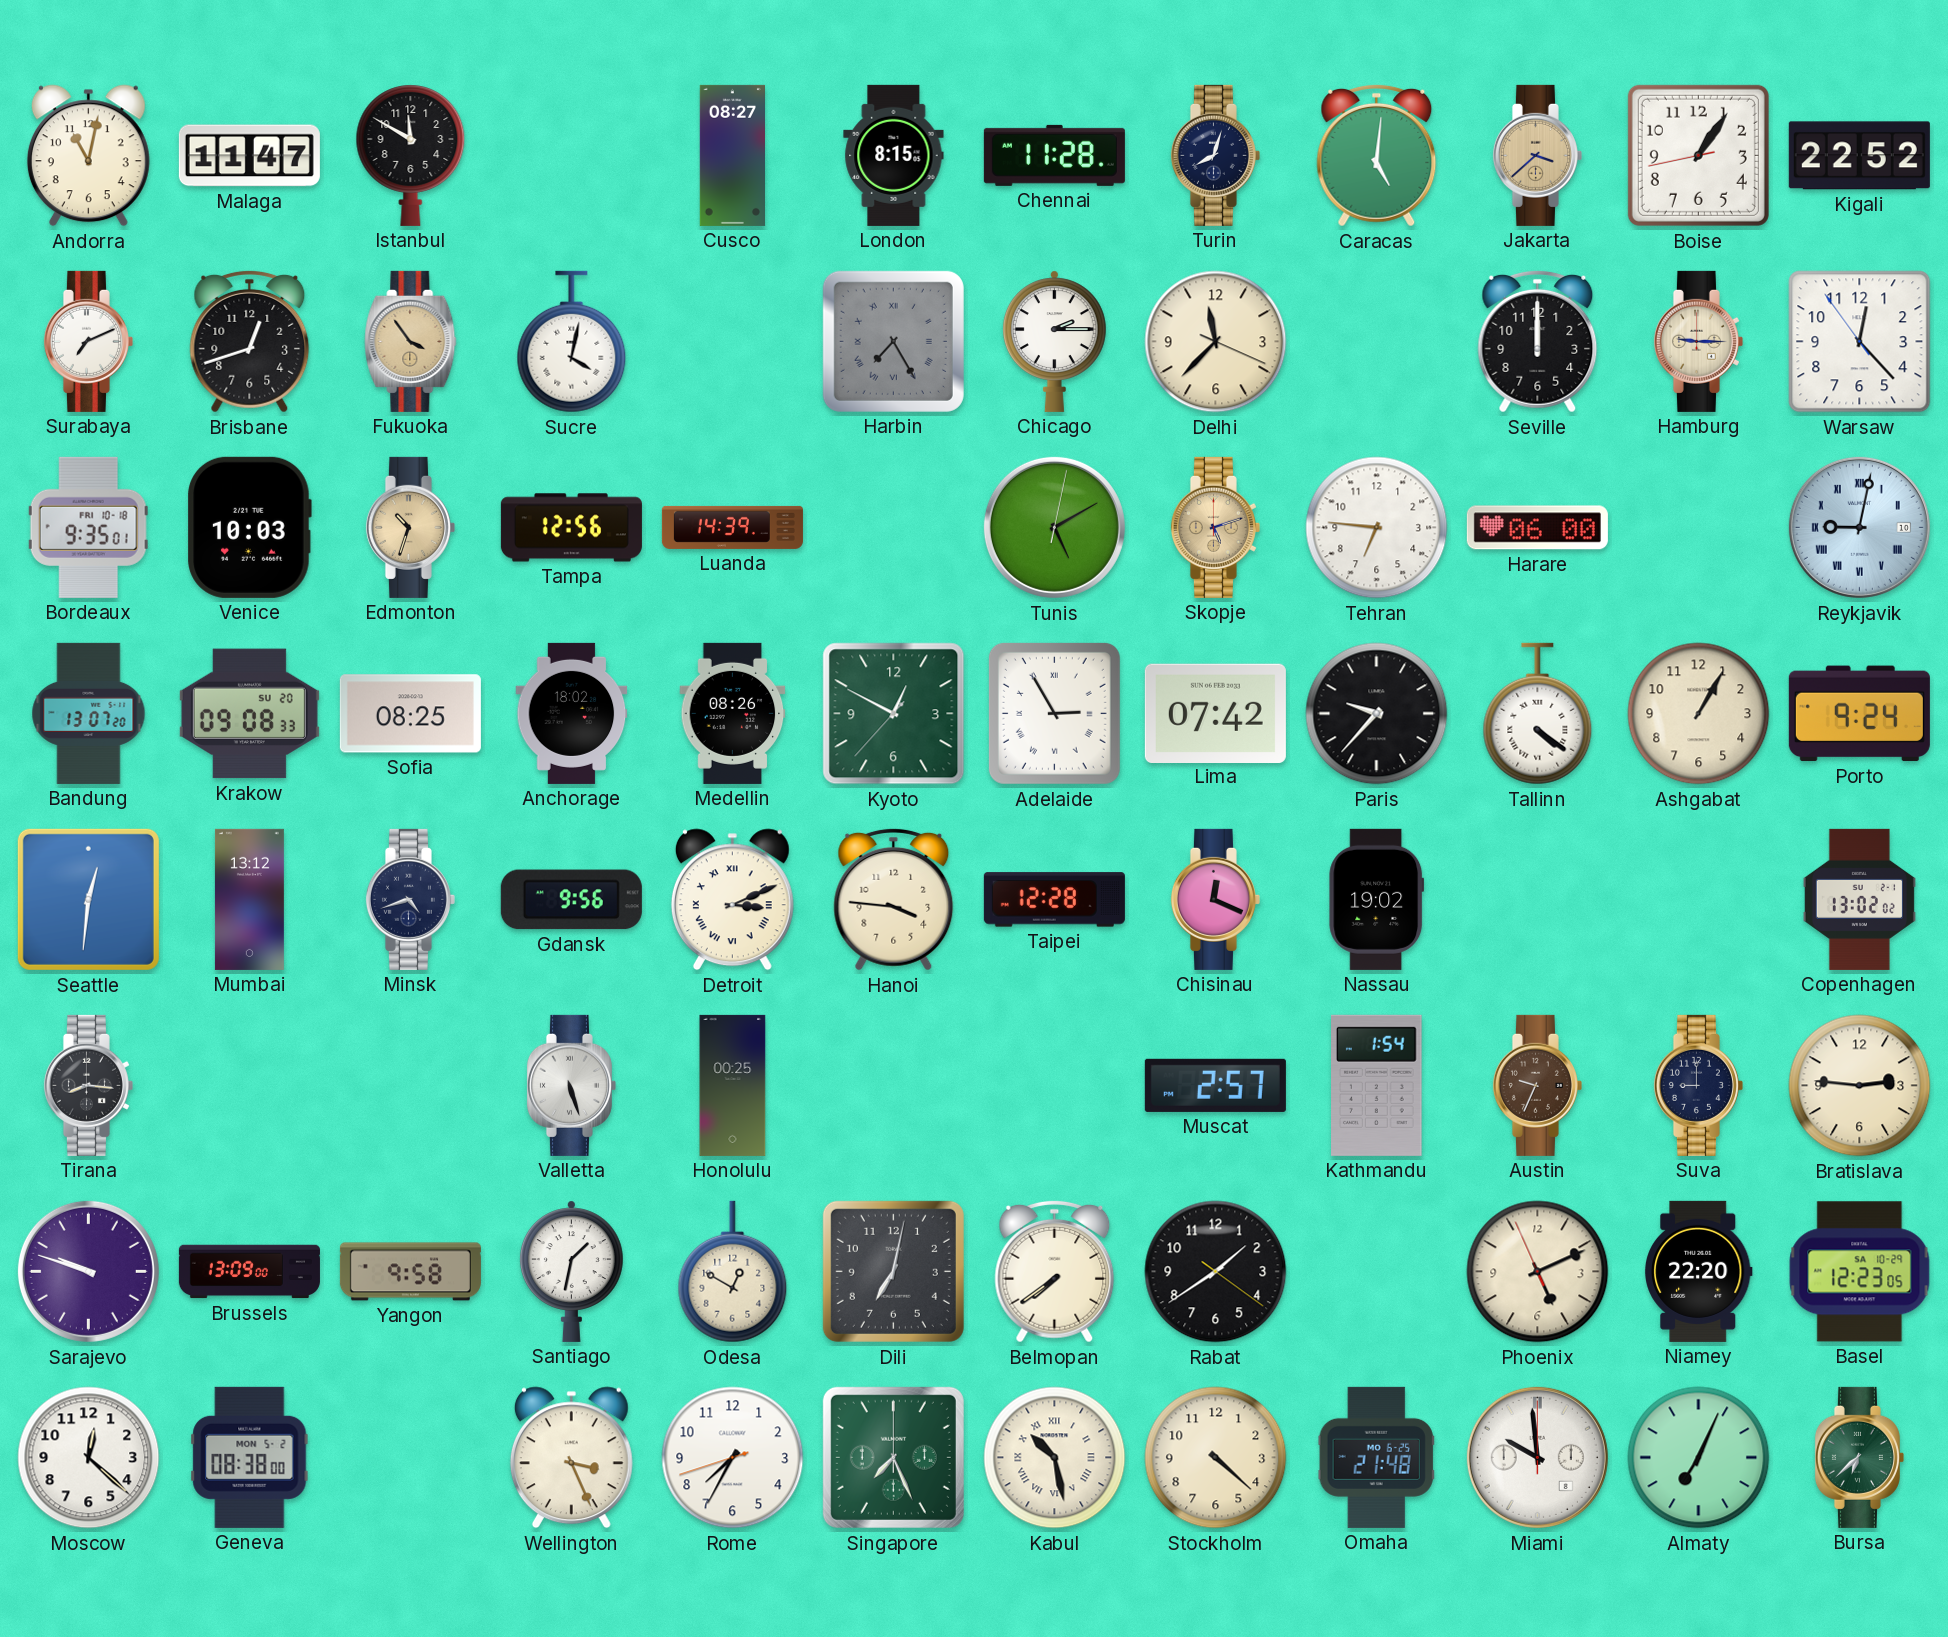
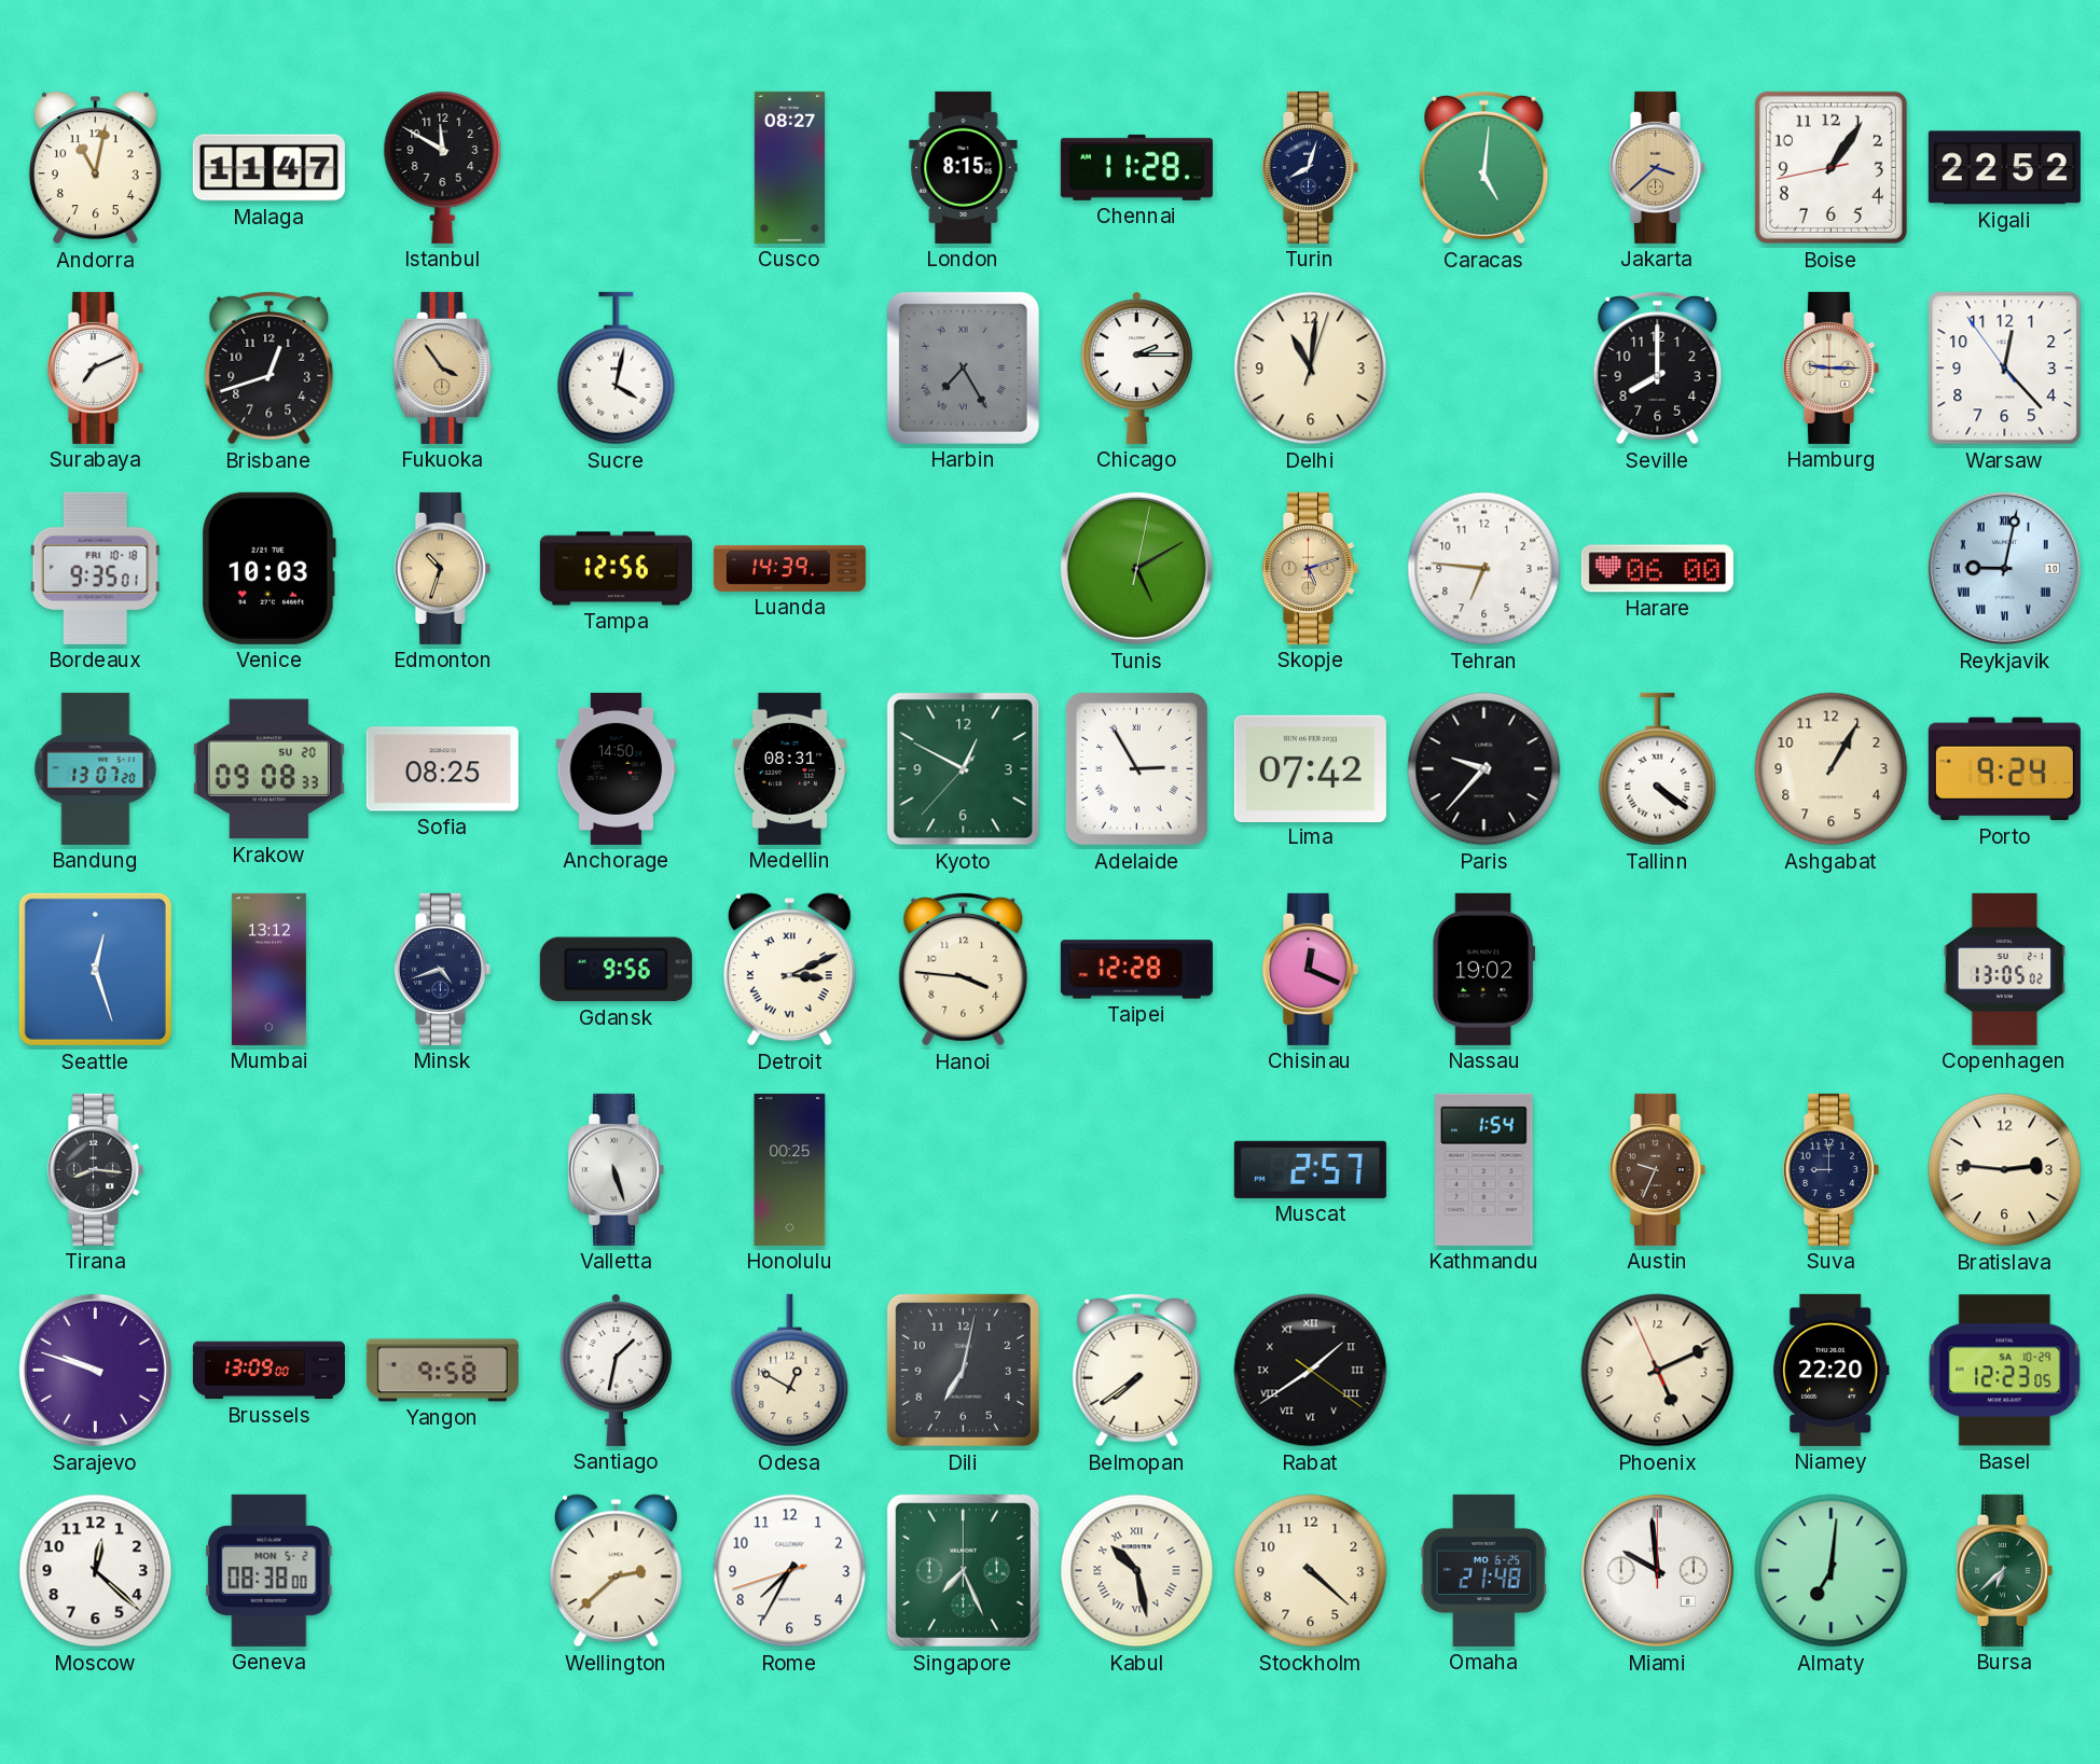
Delhi: 11:37 -> 11:01
Seville: 12:00 -> 8:00
Anchorage: 18:02 -> 14:50
Medellin: 08:26 -> 08:31
Seattle: 12:31 -> 12:27
Copenhagen: 13:02 -> 13:05
Rabat numerals: Arabic -> Roman
Wellington: 3:26 -> 2:38
Almaty: 7:04 -> 7:01
